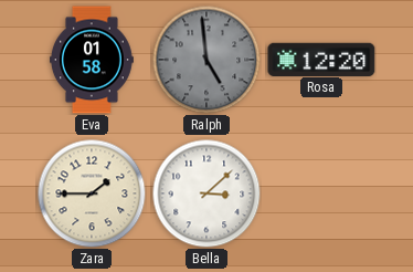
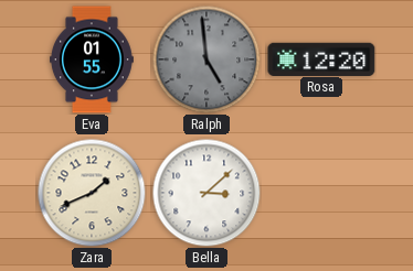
Eva: 01:58 -> 01:55
Zara: 1:45 -> 1:41
